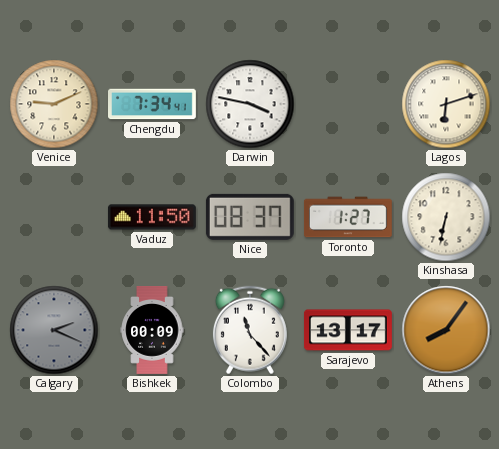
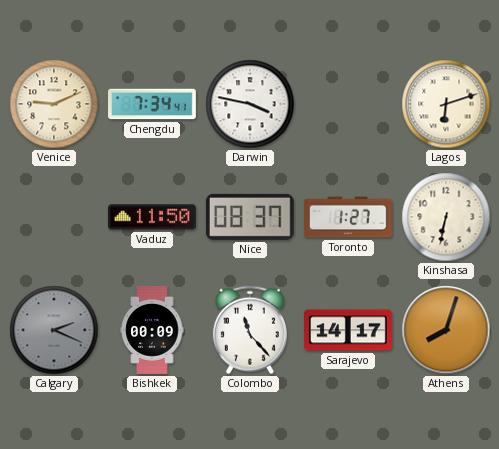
Sarajevo: 13:17 -> 14:17
Athens: 8:06 -> 8:03
